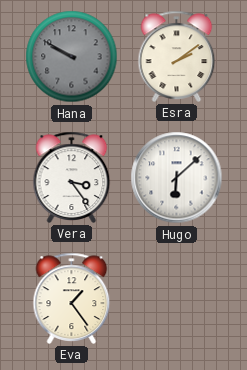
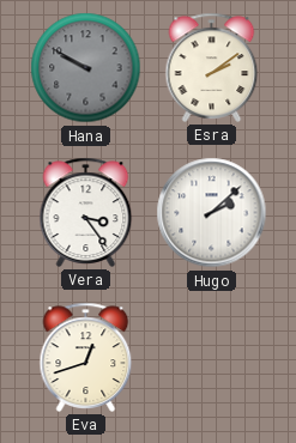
Hugo: 6:08 -> 2:08
Eva: 1:24 -> 12:42
